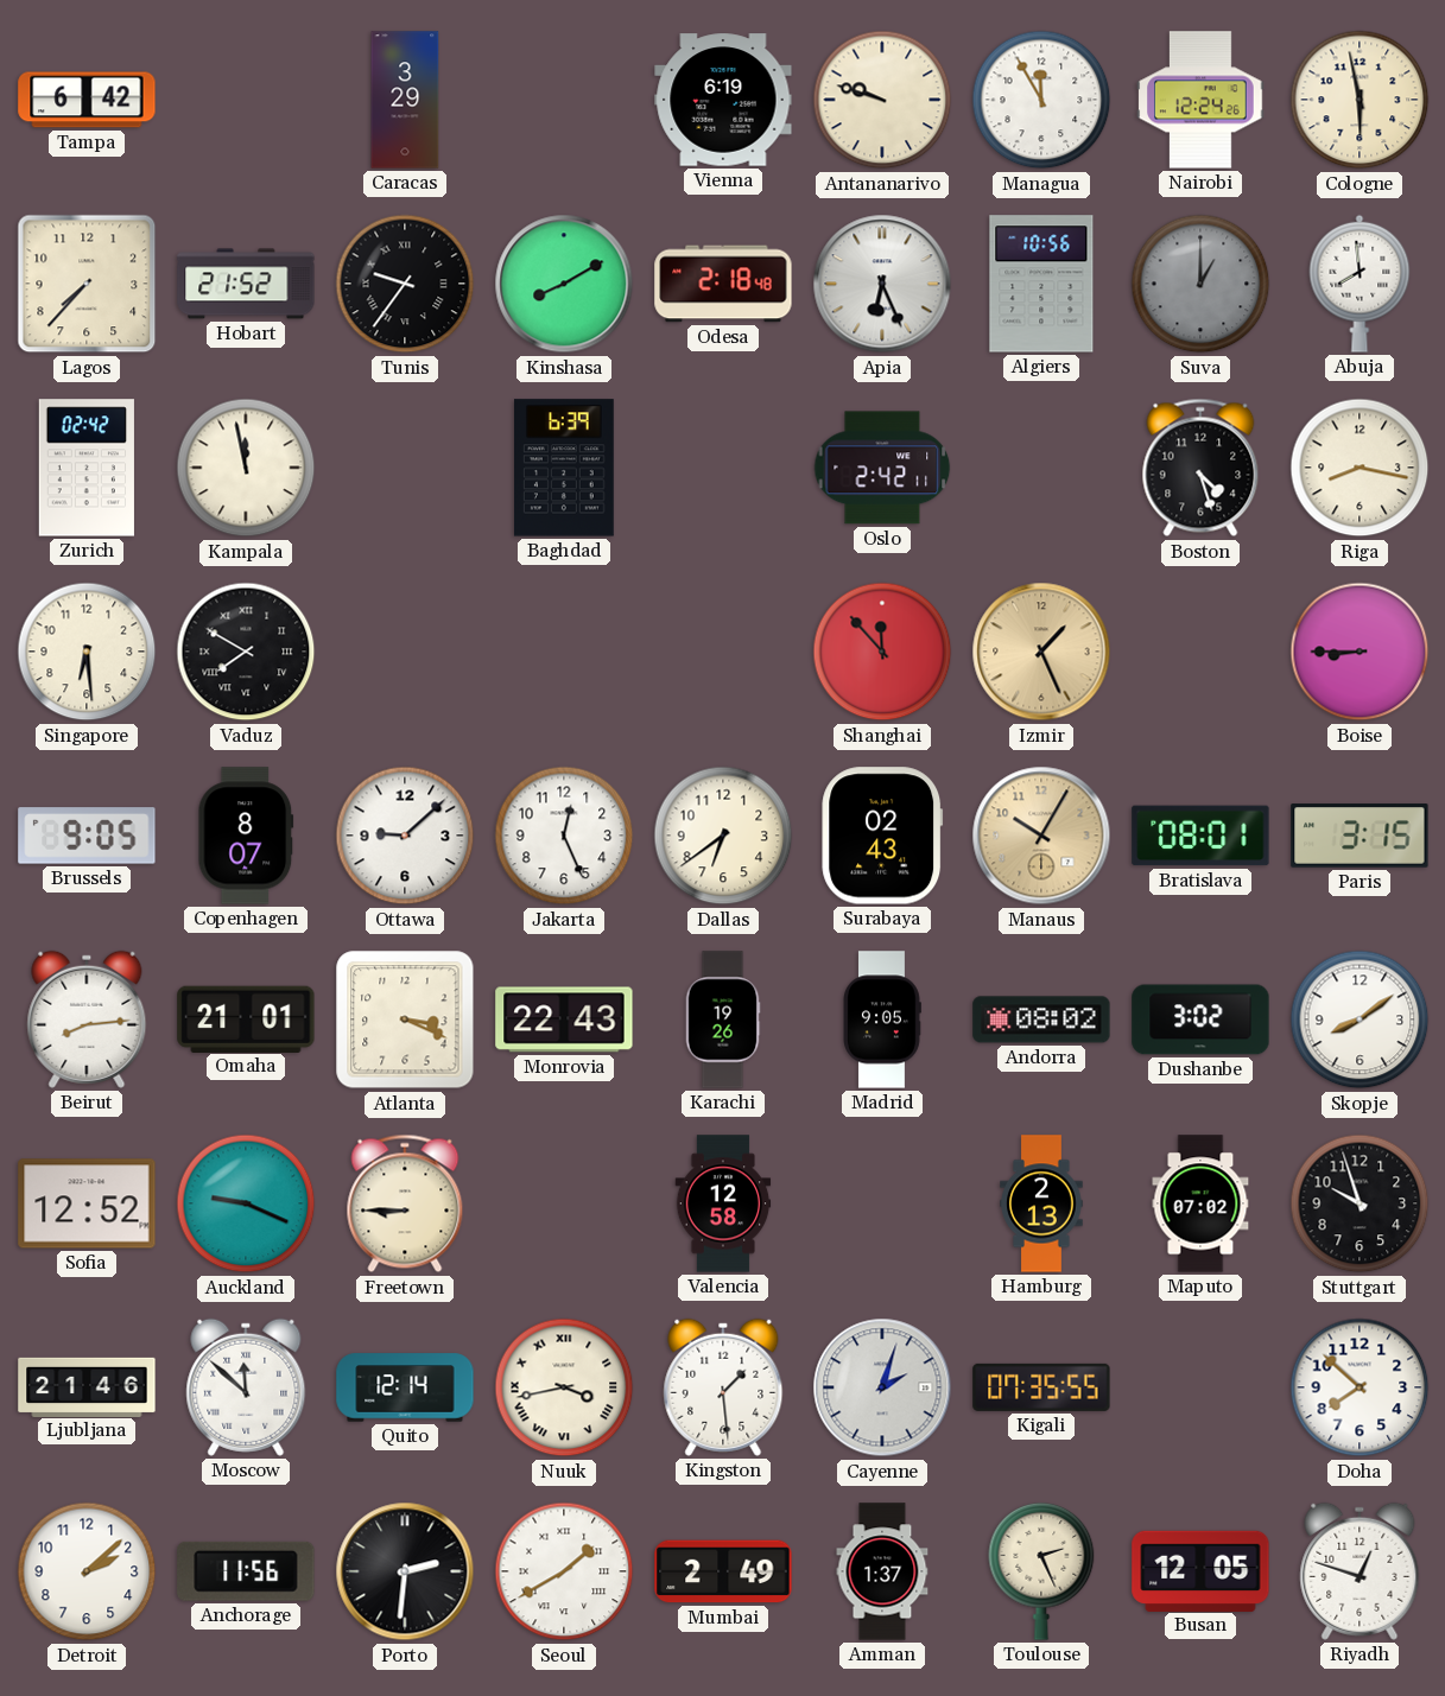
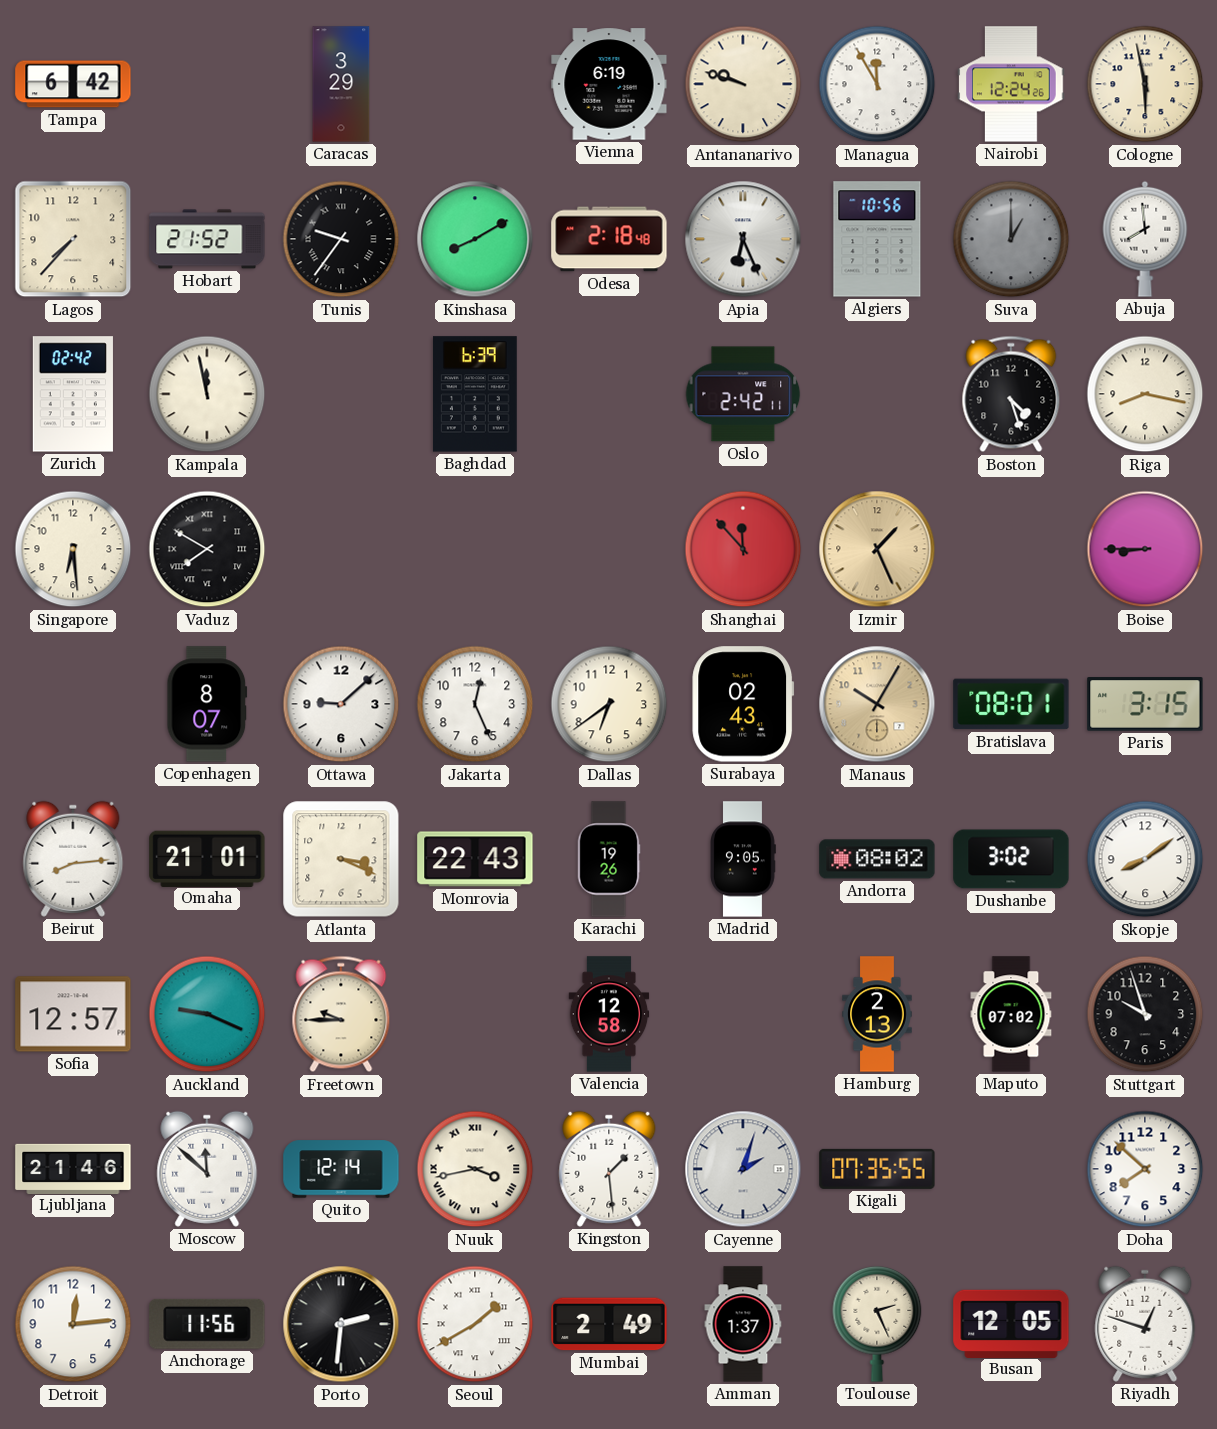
Brussels: 9:05 -> none
Sofia: 12:52 -> 12:57
Freetown: 8:45 -> 9:45
Detroit: 2:08 -> 12:14
